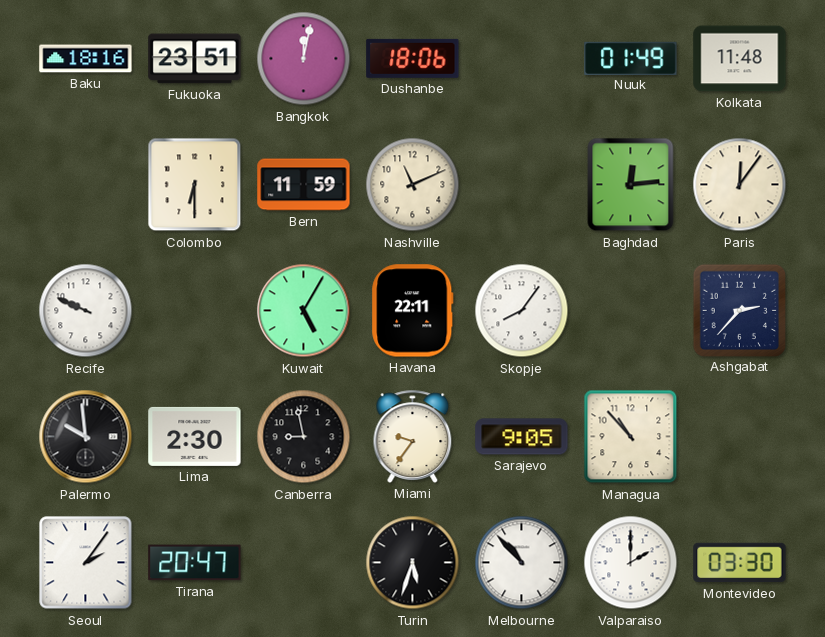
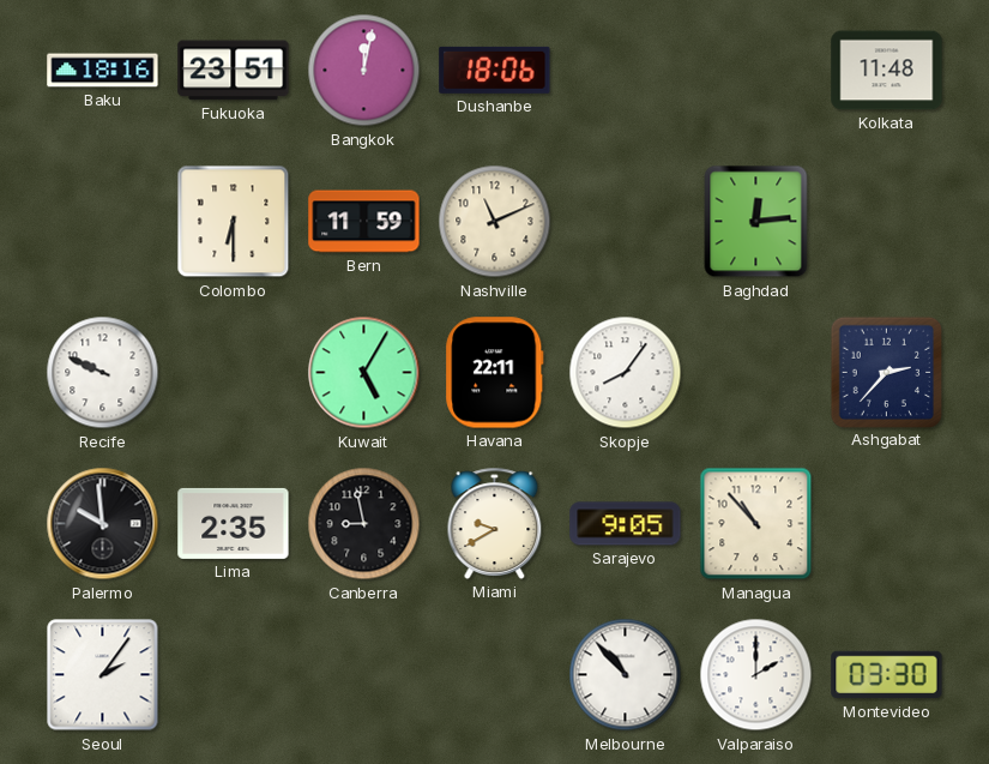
Nuuk: 01:49 -> none
Paris: 12:06 -> none
Lima: 2:30 -> 2:35
Miami: 9:36 -> 9:40
Tirana: 20:47 -> none
Turin: 5:33 -> none
